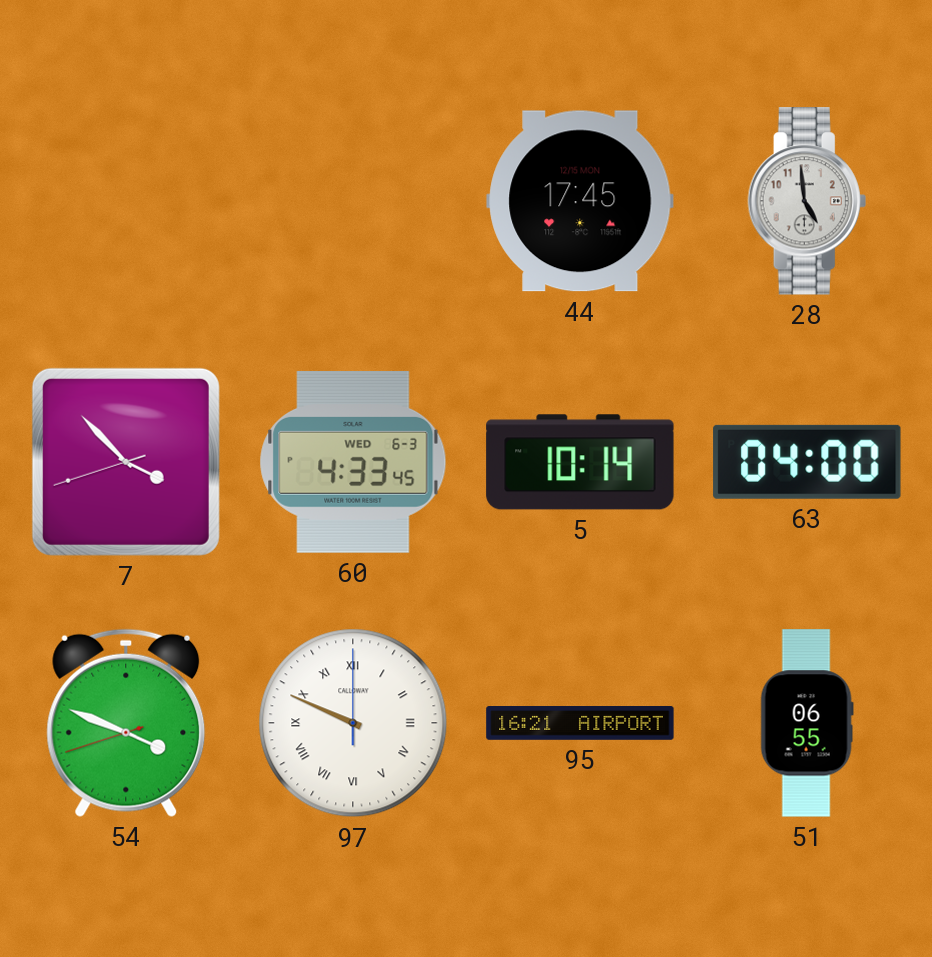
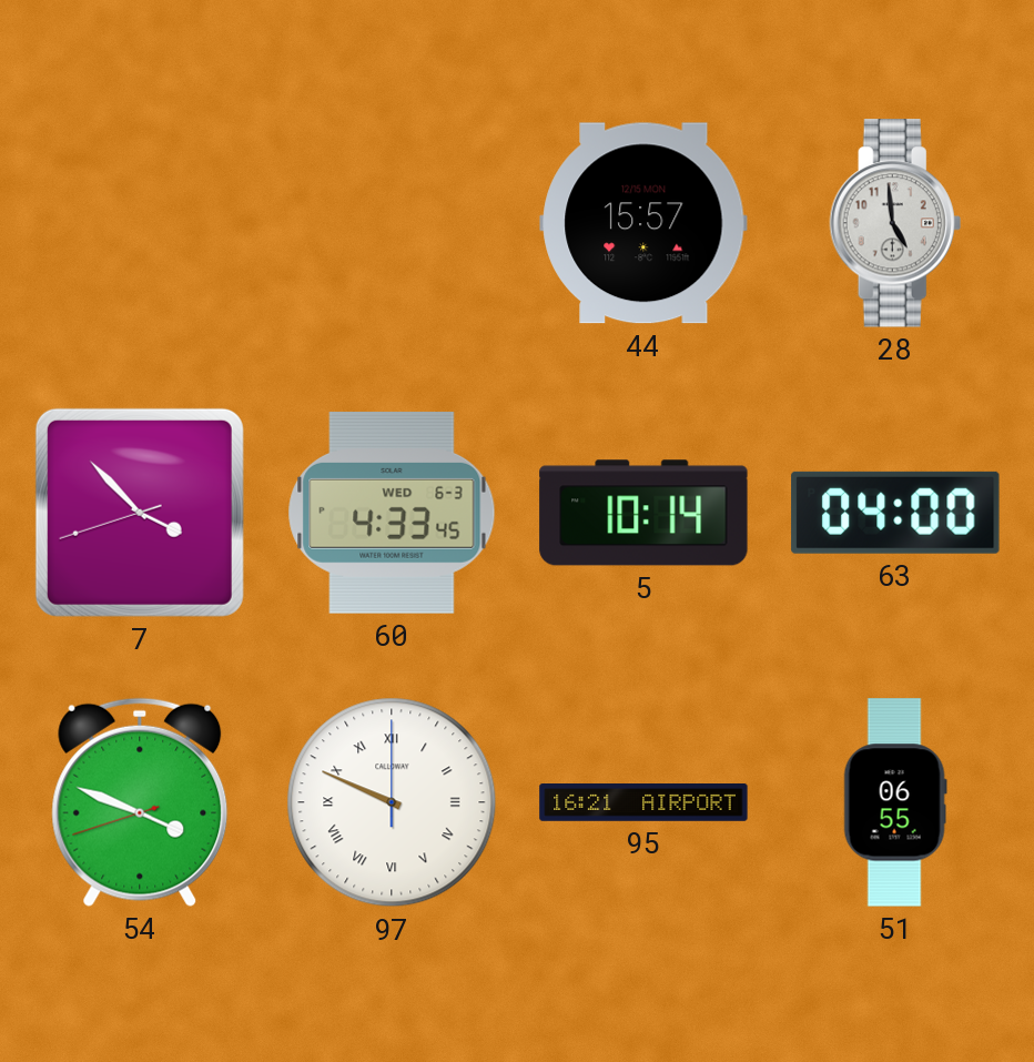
44: 17:45 -> 15:57
